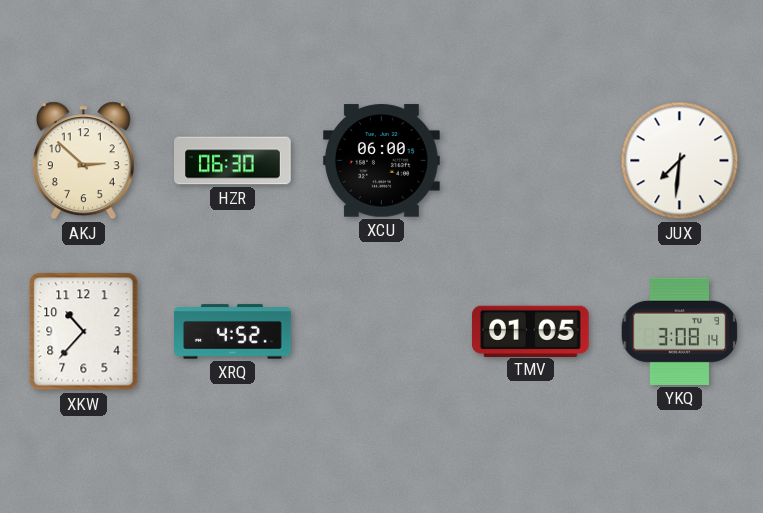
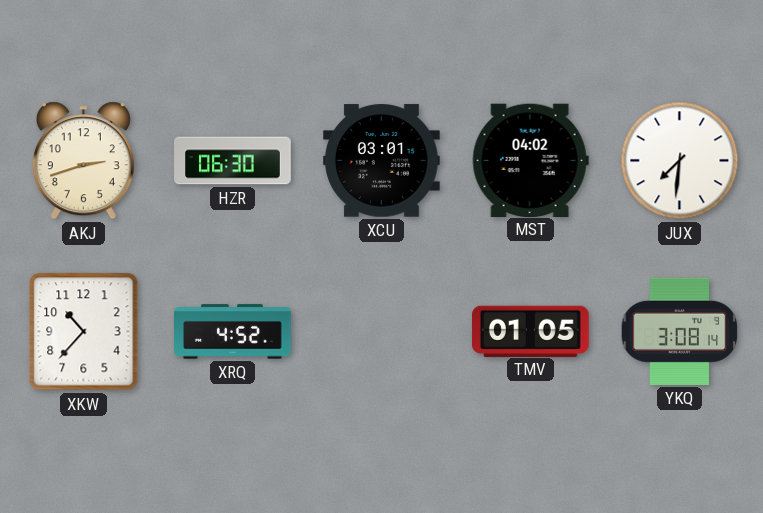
AKJ: 2:52 -> 2:42
XCU: 06:00 -> 03:01
MST: none -> 04:02
